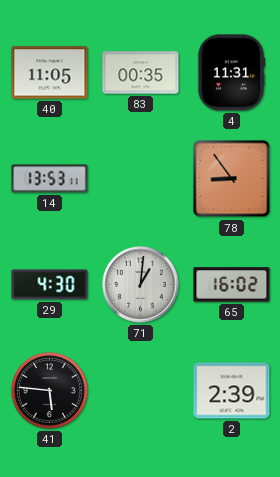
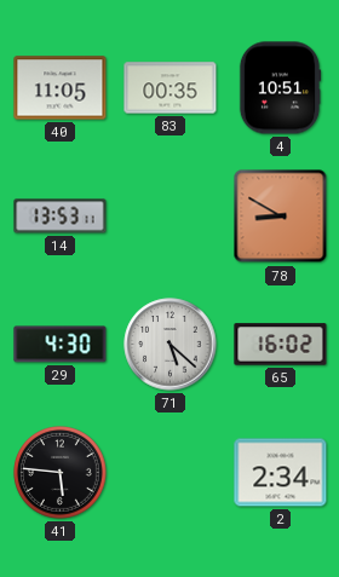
4: 11:31 -> 10:51
78: 8:54 -> 8:50
71: 1:01 -> 5:22
2: 2:39 -> 2:34
